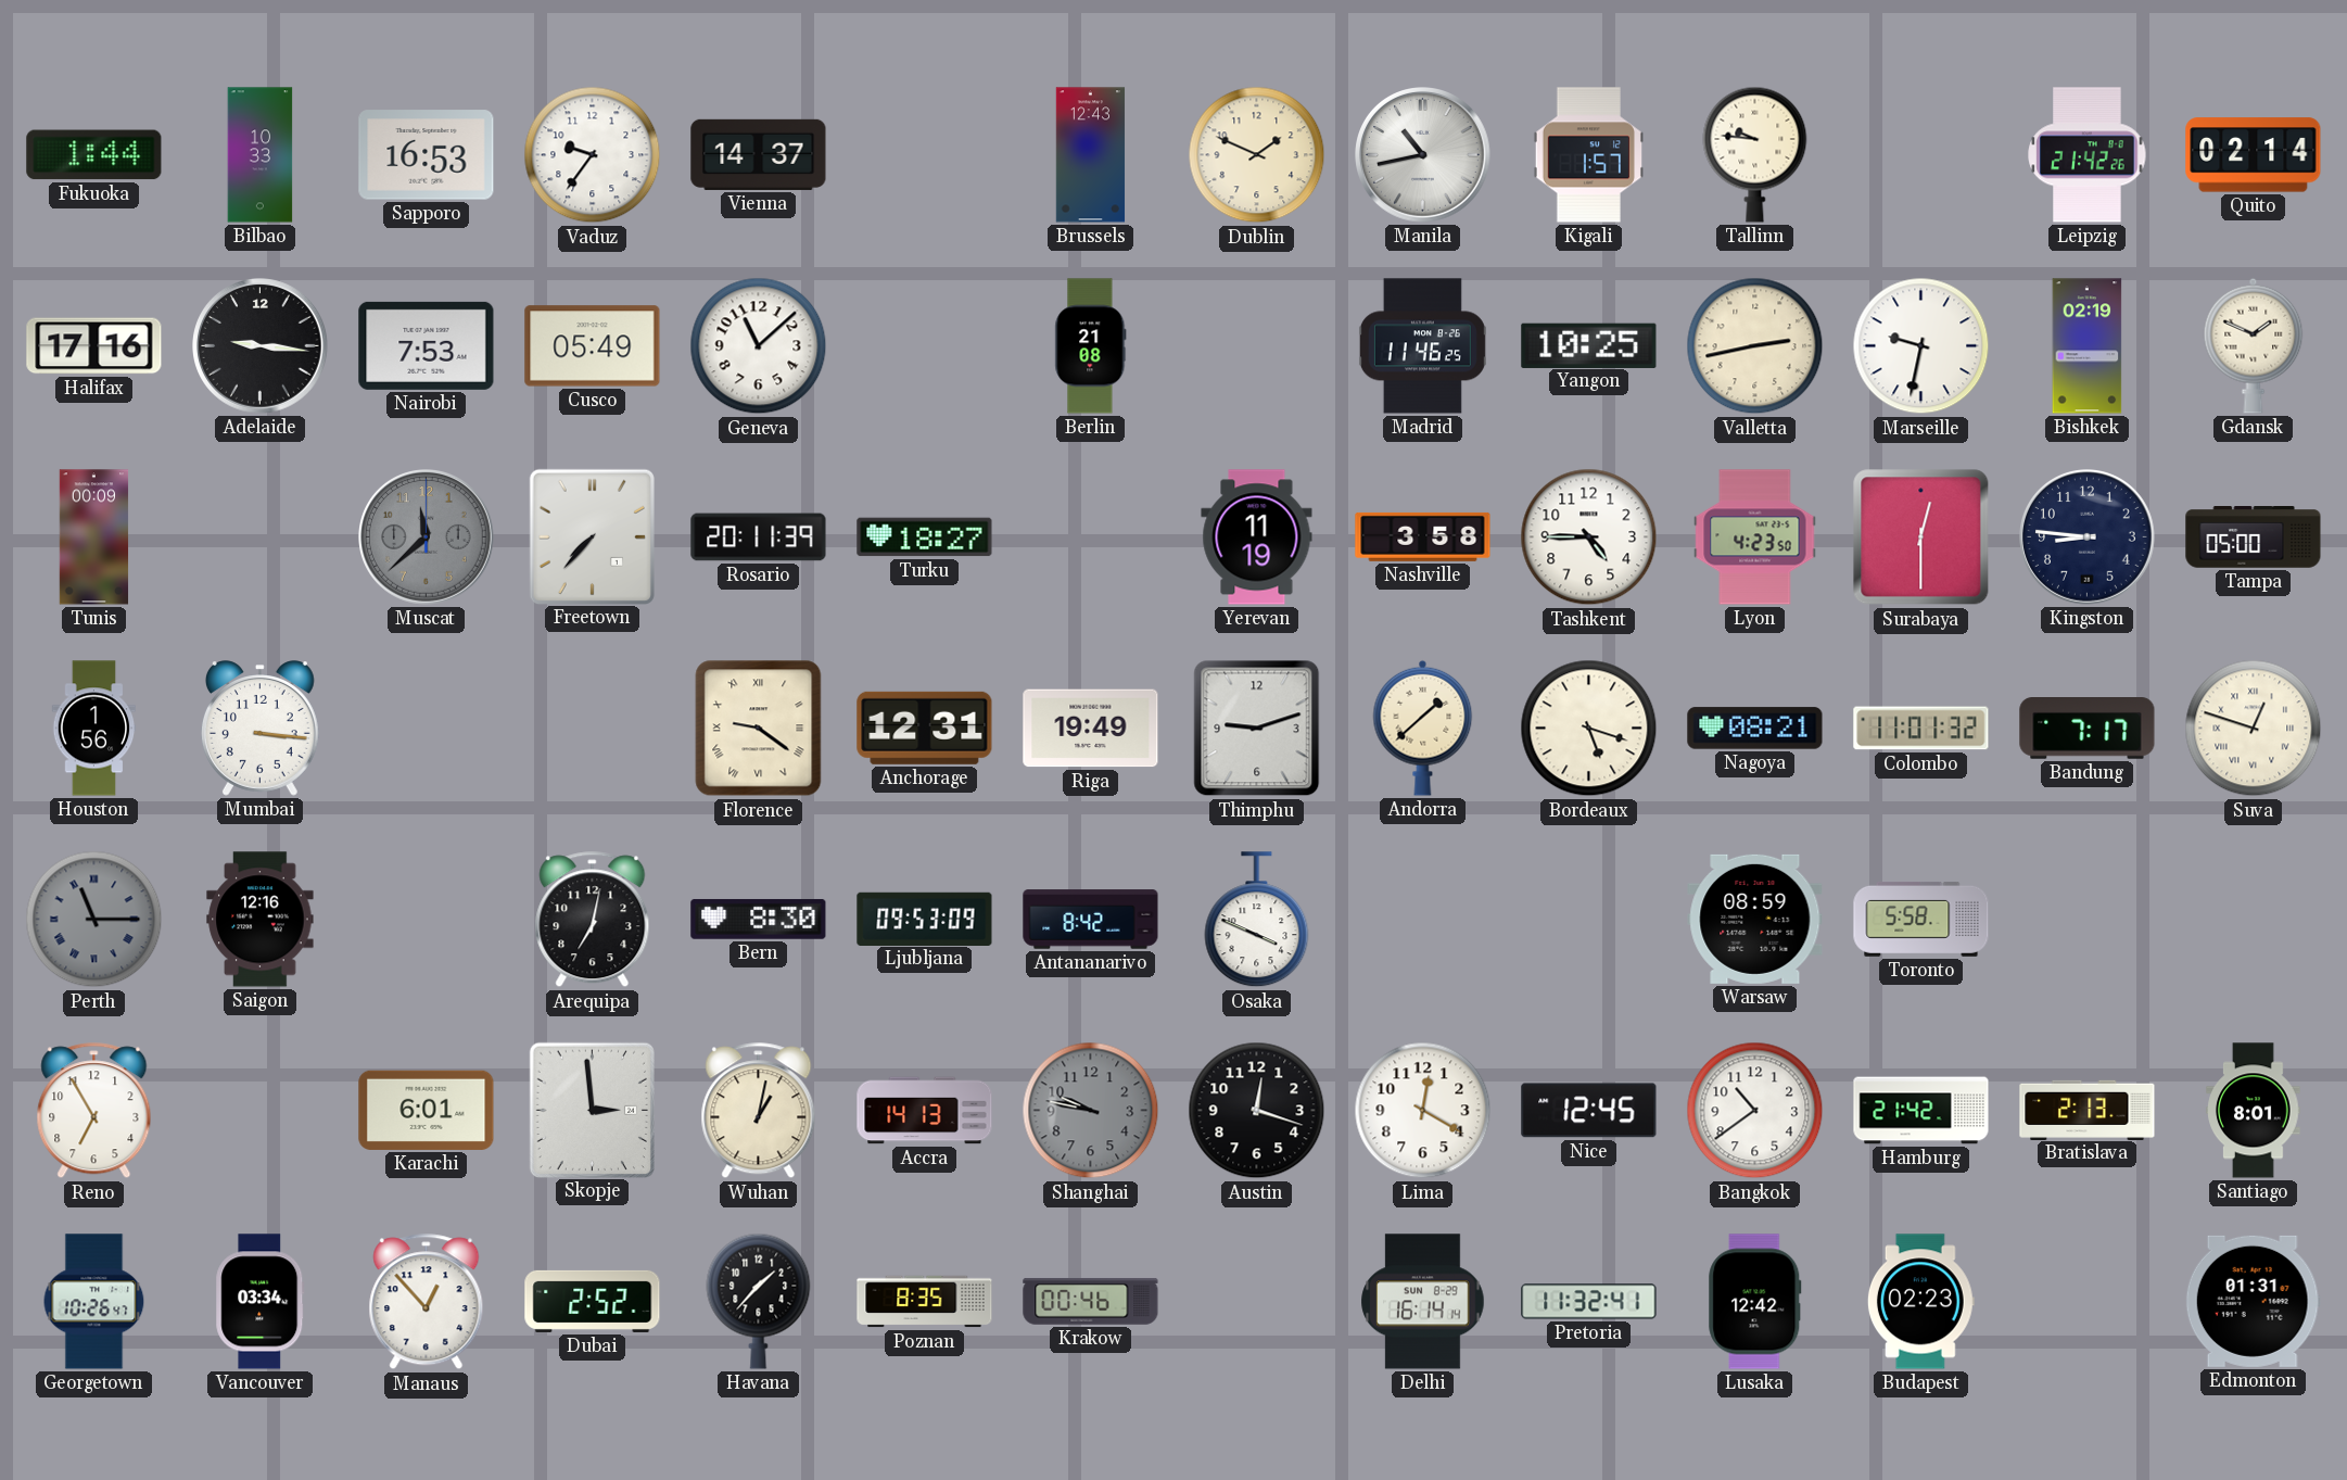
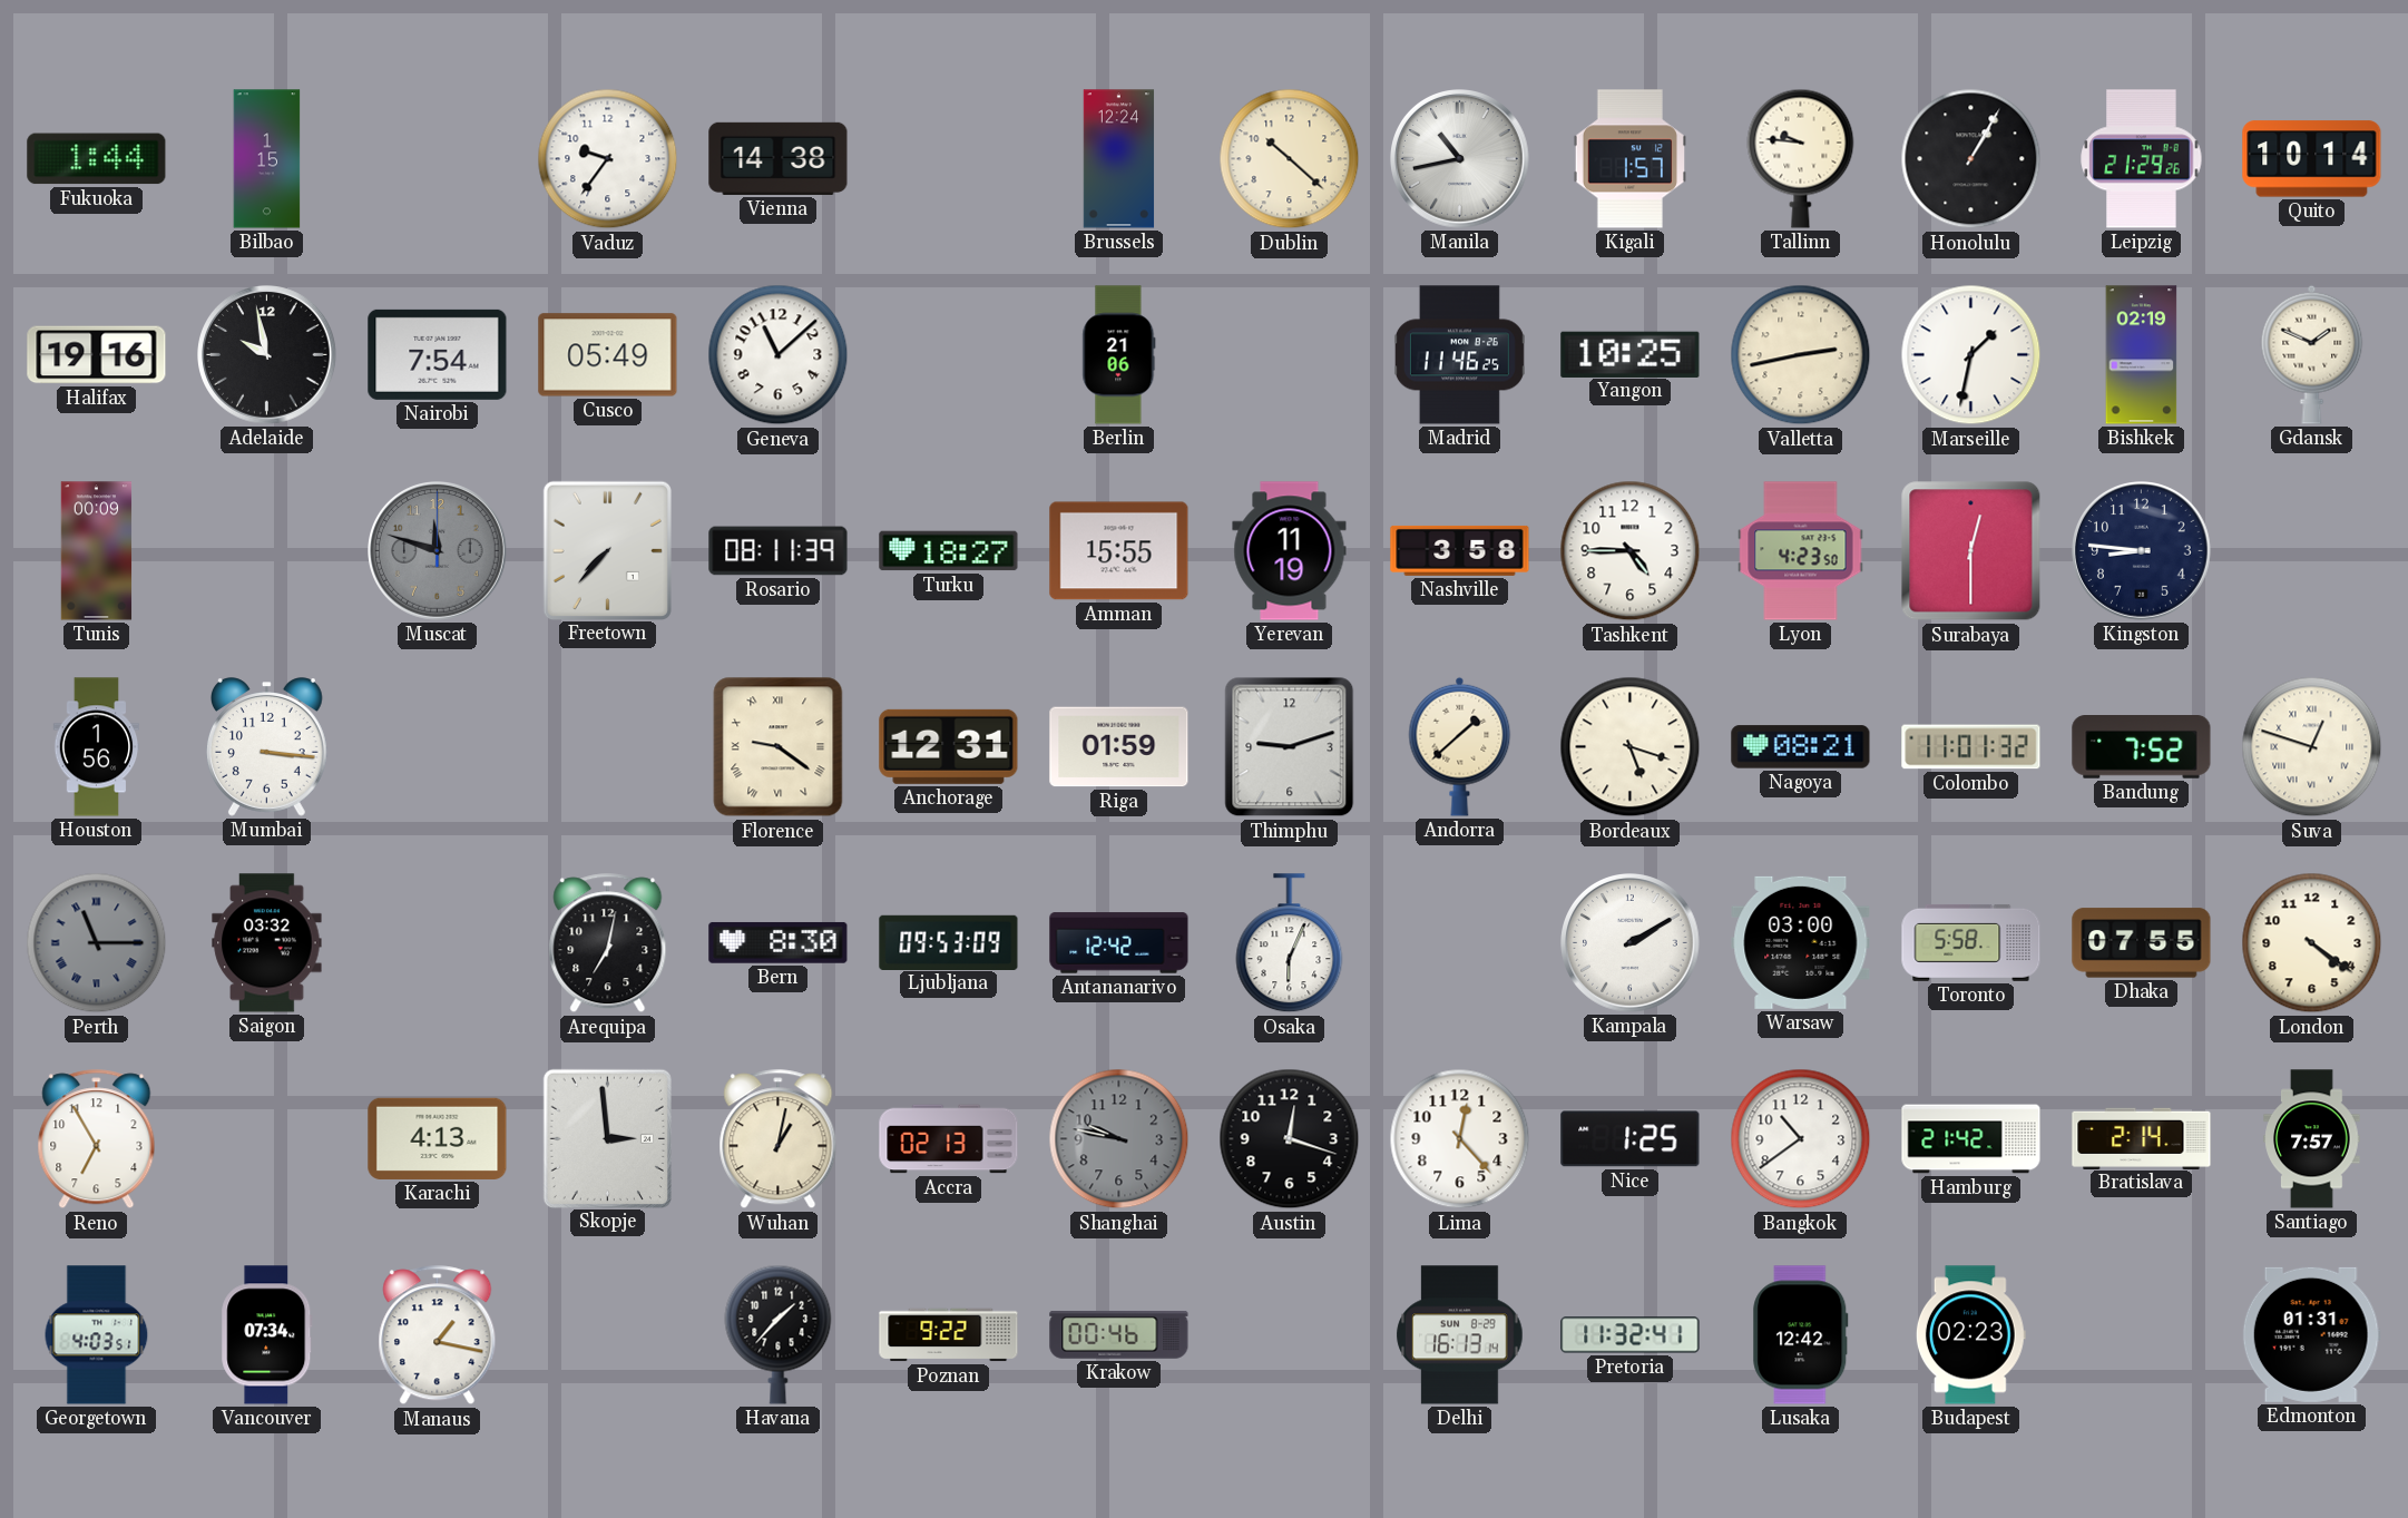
Bilbao: 10:33 -> 1:15
Sapporo: 16:53 -> none
Vienna: 14:37 -> 14:38
Brussels: 12:43 -> 12:24
Dublin: 1:49 -> 10:22
Honolulu: none -> 1:05
Leipzig: 21:42 -> 21:29
Quito: 02:14 -> 10:14
Halifax: 17:16 -> 19:16
Adelaide: 9:16 -> 9:58
Nairobi: 7:53 -> 7:54
Berlin: 21:08 -> 21:06
Marseille: 9:32 -> 1:32
Muscat: 11:38 -> 11:48
Rosario: 20:11 -> 08:11
Amman: none -> 15:55
Tampa: 05:00 -> none
Riga: 19:49 -> 01:59
Bandung: 7:17 -> 7:52
Saigon: 12:16 -> 03:32
Antananarivo: 8:42 -> 12:42
Osaka: 3:49 -> 6:04
Kampala: none -> 2:10
Warsaw: 08:59 -> 03:00
Dhaka: none -> 07:55
London: none -> 4:21
Karachi: 6:01 -> 4:13
Accra: 14:13 -> 02:13
Lima: 12:20 -> 12:23
Nice: 12:45 -> 1:25
Bratislava: 2:13 -> 2:14
Santiago: 8:01 -> 7:57
Georgetown: 10:26 -> 4:03
Vancouver: 03:34 -> 07:34
Manaus: 12:53 -> 1:17
Dubai: 2:52 -> none
Poznan: 8:35 -> 9:22
Delhi: 16:14 -> 16:13
